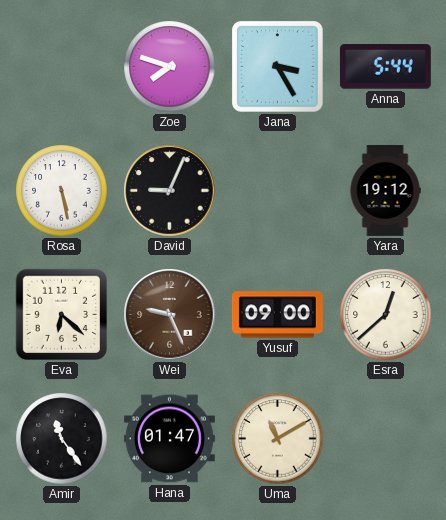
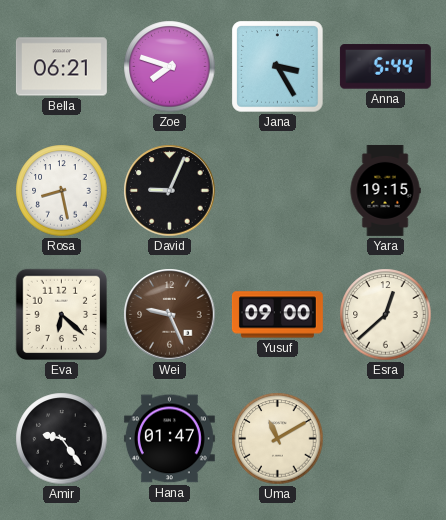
Bella: none -> 06:21
Rosa: 5:28 -> 8:28
Yara: 19:12 -> 19:15
Amir: 11:24 -> 9:24
